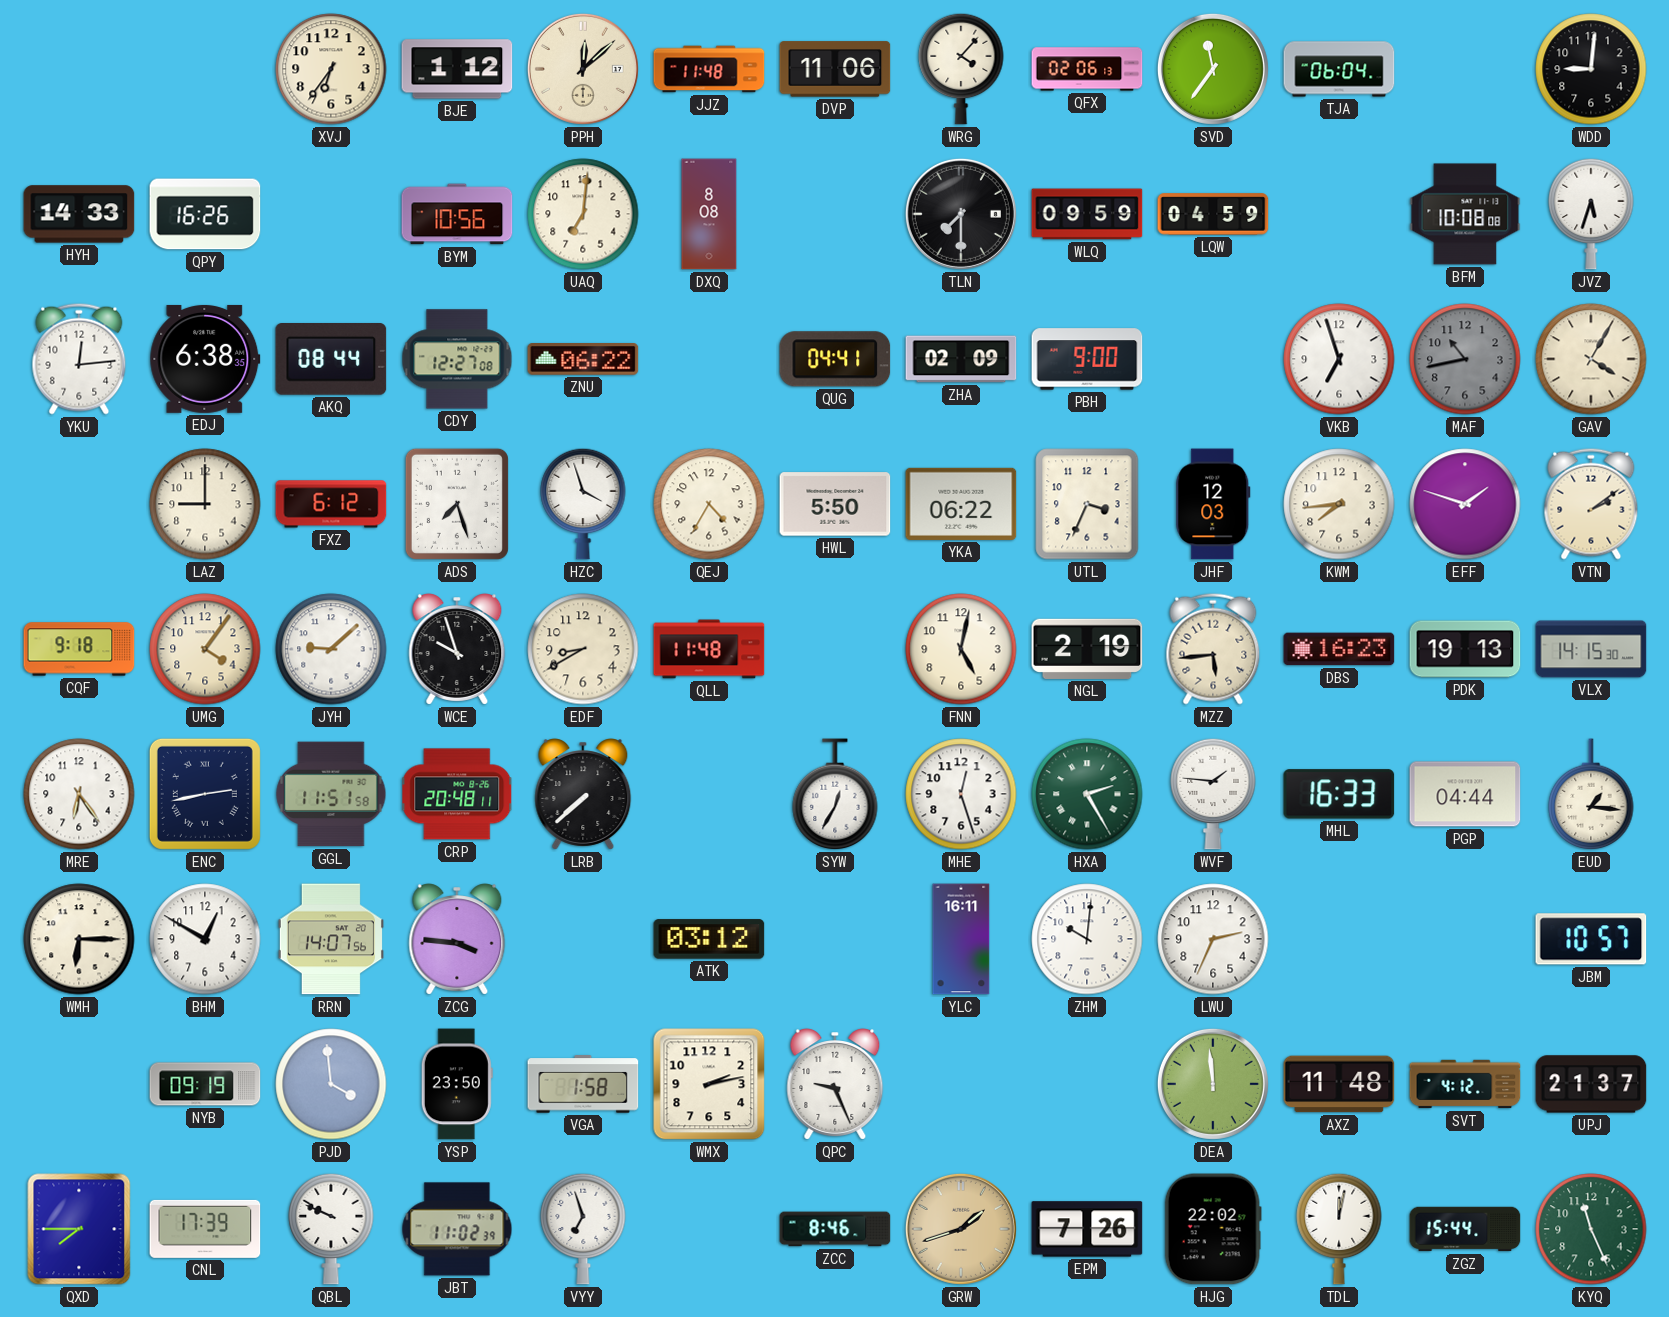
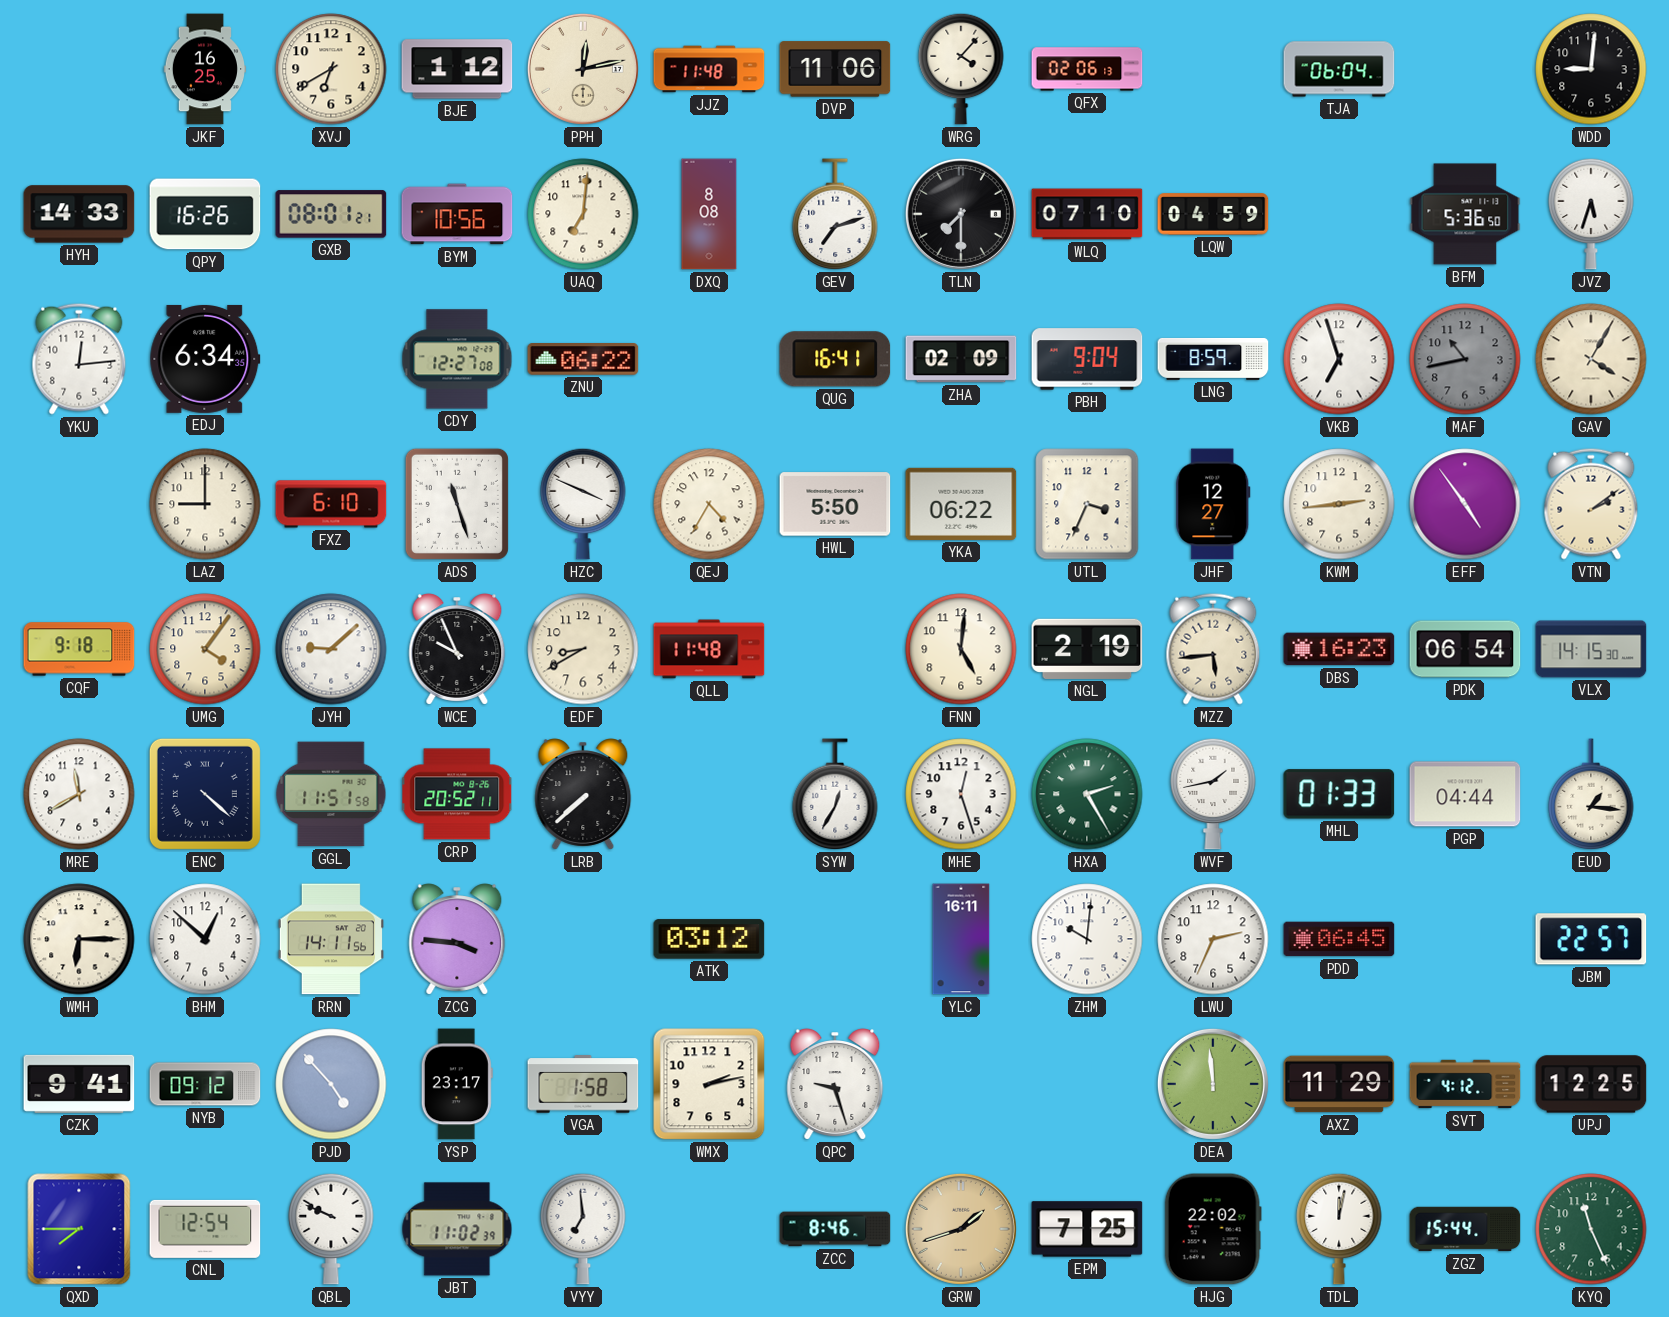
JKF: none -> 16:25
XVJ: 6:36 -> 6:40
PPH: 12:08 -> 12:13
SVD: 11:36 -> none
GXB: none -> 08:01
GEV: none -> 7:12
WLQ: 09:59 -> 07:10
BFM: 10:08 -> 5:36
EDJ: 6:38 -> 6:34
AKQ: 08:44 -> none
QUG: 04:41 -> 16:41
PBH: 9:00 -> 9:04
LNG: none -> 8:59
FXZ: 6:12 -> 6:10
ADS: 7:27 -> 11:27
HZC: 3:57 -> 3:49
JHF: 12:03 -> 12:27
KWM: 7:44 -> 2:44
EFF: 1:48 -> 4:54
WCE: 9:57 -> 9:56
FNN: 5:02 -> 5:01
PDK: 19:13 -> 06:54
MRE: 6:24 -> 11:40
ENC: 2:43 -> 4:22
CRP: 20:48 -> 20:52
WVF: 1:46 -> 1:43
MHL: 16:33 -> 01:33
BHM: 12:50 -> 12:52
RRN: 14:07 -> 14:11
PDD: none -> 06:45
JBM: 10:57 -> 22:57
CZK: none -> 9:41
NYB: 09:19 -> 09:12
PJD: 3:59 -> 4:53
YSP: 23:50 -> 23:17
QPC: 9:26 -> 9:27
AXZ: 11:48 -> 11:29
UPJ: 21:37 -> 12:25
CNL: 17:39 -> 12:54
VYY: 6:57 -> 6:59
EPM: 7:26 -> 7:25
